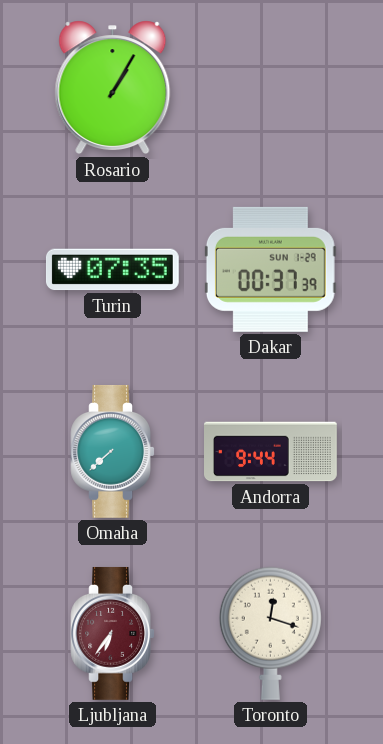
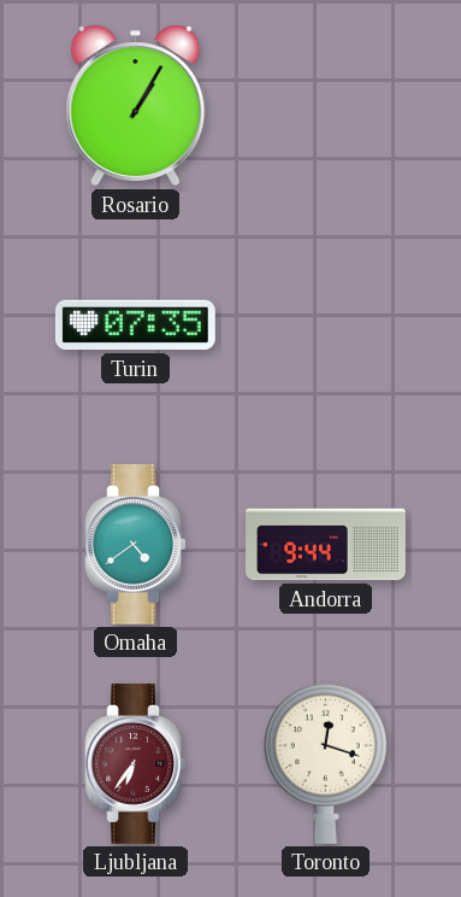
Dakar: 00:37 -> none
Omaha: 7:38 -> 4:39
